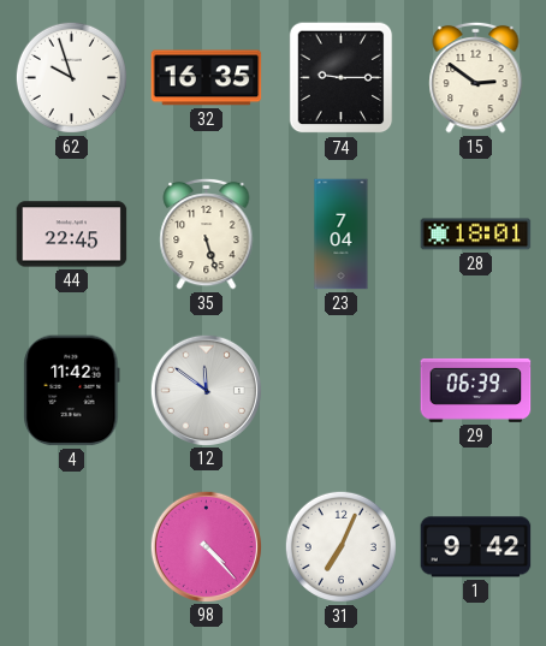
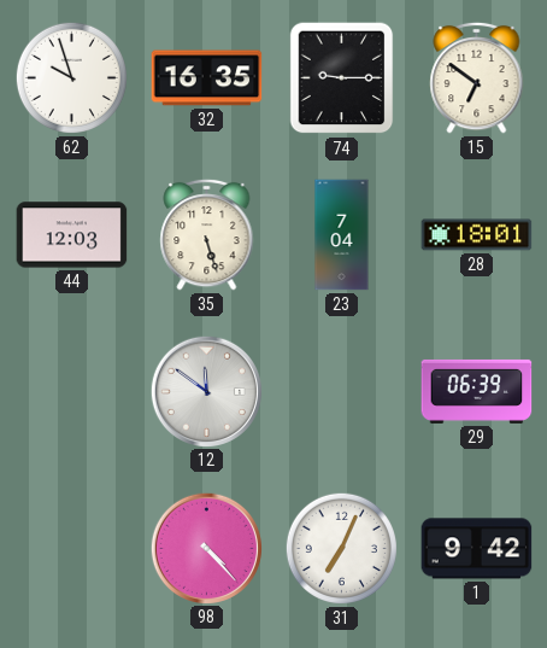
15: 2:51 -> 6:51
44: 22:45 -> 12:03
4: 11:42 -> none
